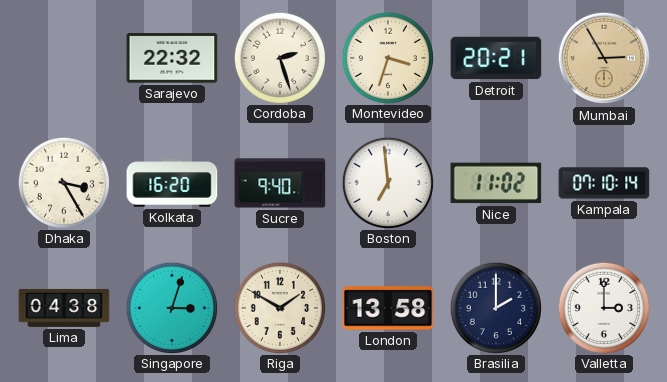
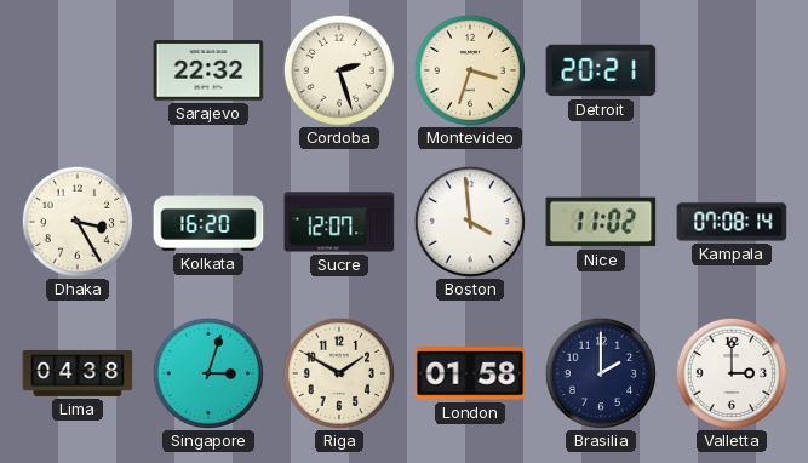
Mumbai: 2:55 -> none
Sucre: 9:40 -> 12:07
Boston: 6:59 -> 3:59
Kampala: 07:10 -> 07:08
London: 13:58 -> 01:58
